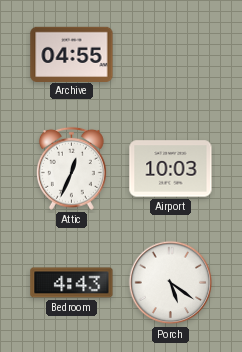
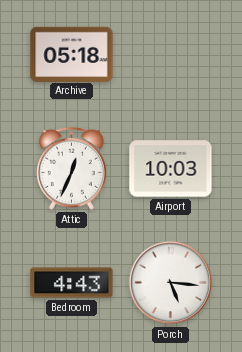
Archive: 04:55 -> 05:18
Porch: 5:21 -> 5:16
